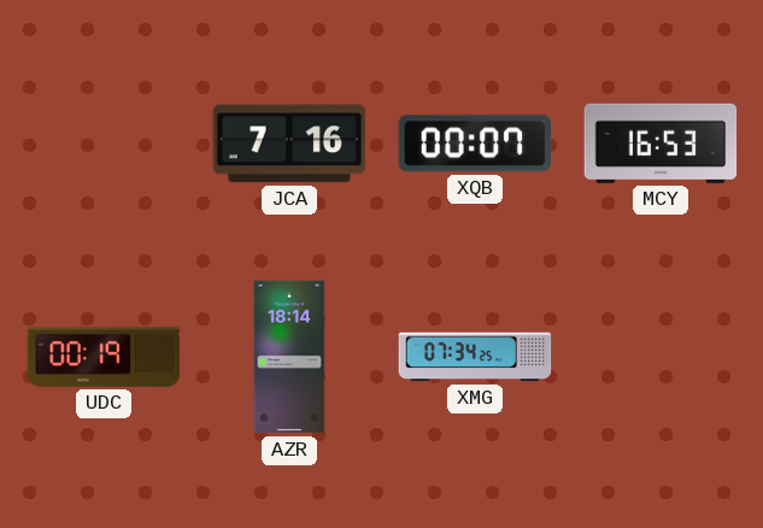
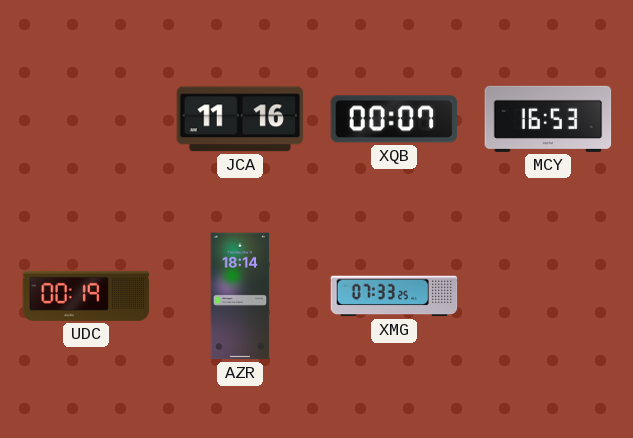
JCA: 7:16 -> 11:16
XMG: 07:34 -> 07:33
